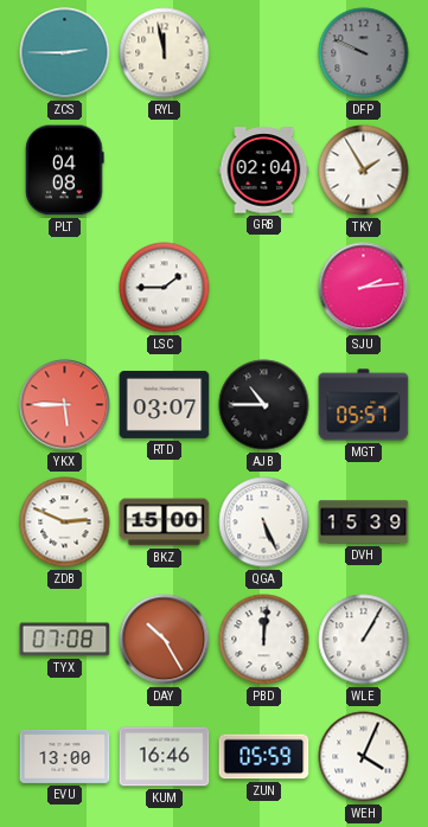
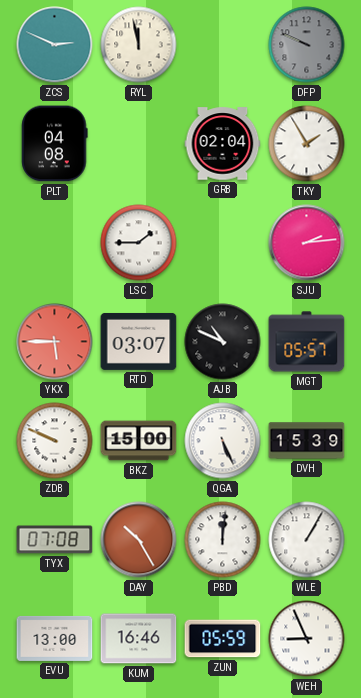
ZCS: 2:45 -> 2:49
AJB: 10:45 -> 10:49
ZDB: 2:49 -> 9:49
WEH: 4:04 -> 8:56
